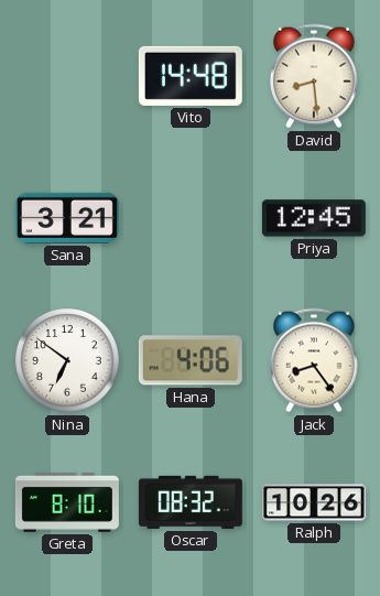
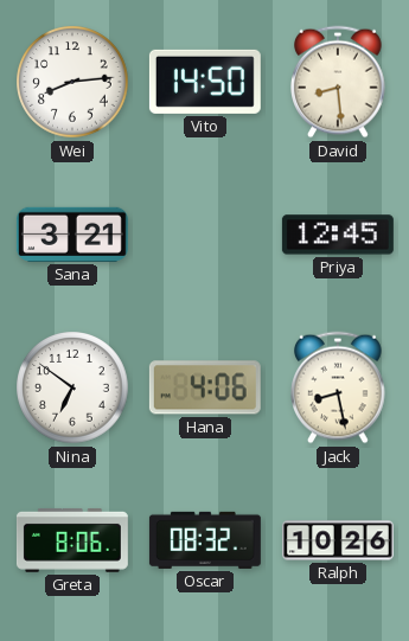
Wei: none -> 8:14
Vito: 14:48 -> 14:50
Jack: 8:24 -> 8:28
Greta: 8:10 -> 8:06
